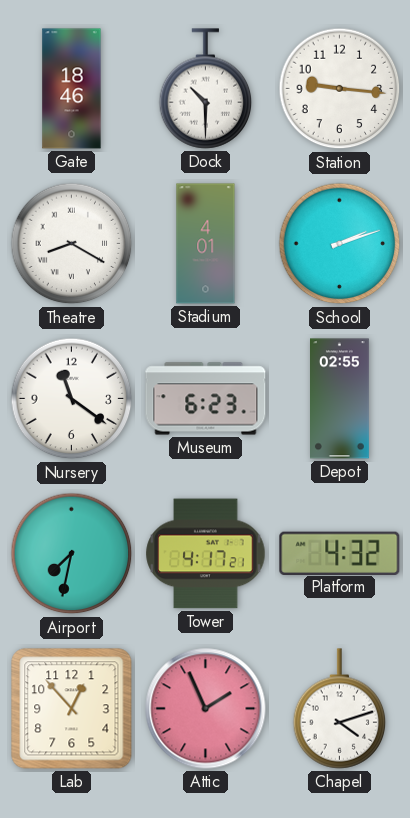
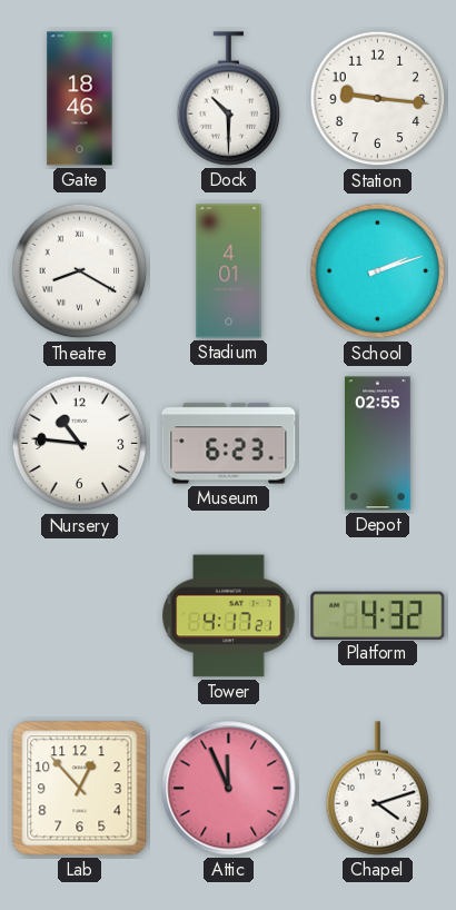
Nursery: 11:21 -> 10:46
Airport: 7:32 -> none
Attic: 1:56 -> 11:56
